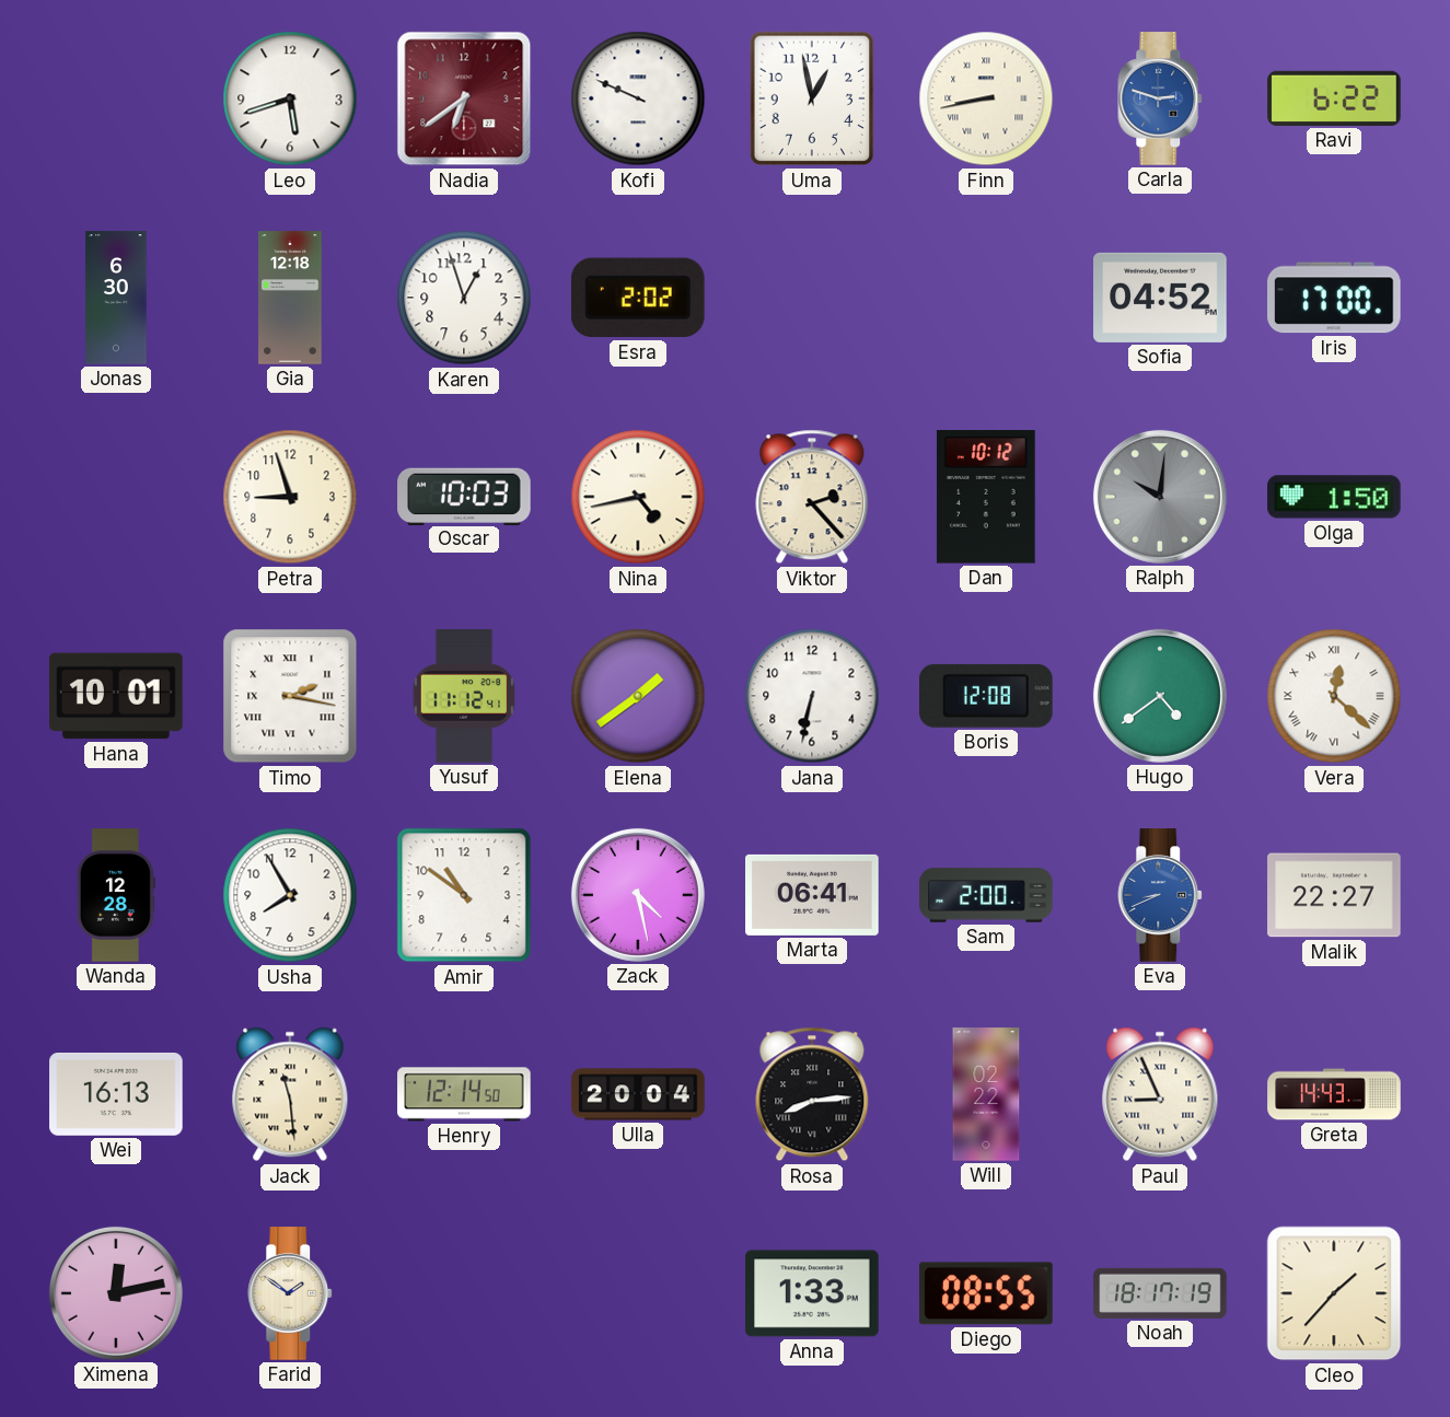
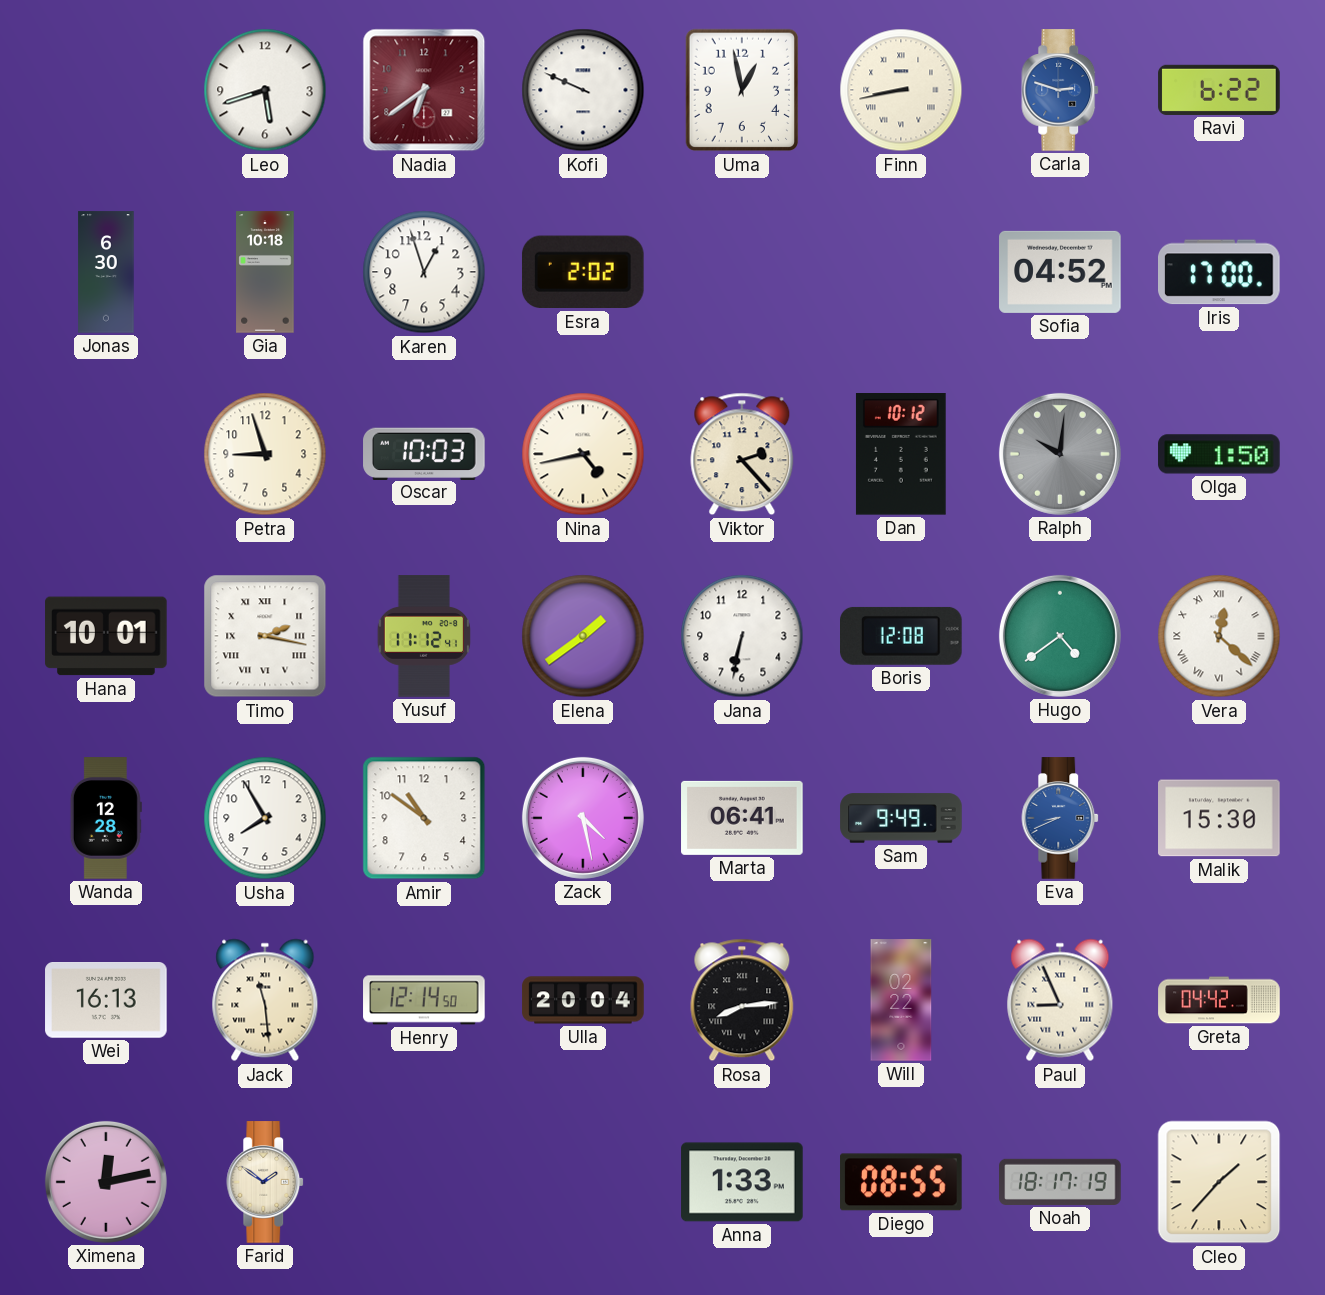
Gia: 12:18 -> 10:18
Sam: 2:00 -> 9:49
Malik: 22:27 -> 15:30
Greta: 14:43 -> 04:42
